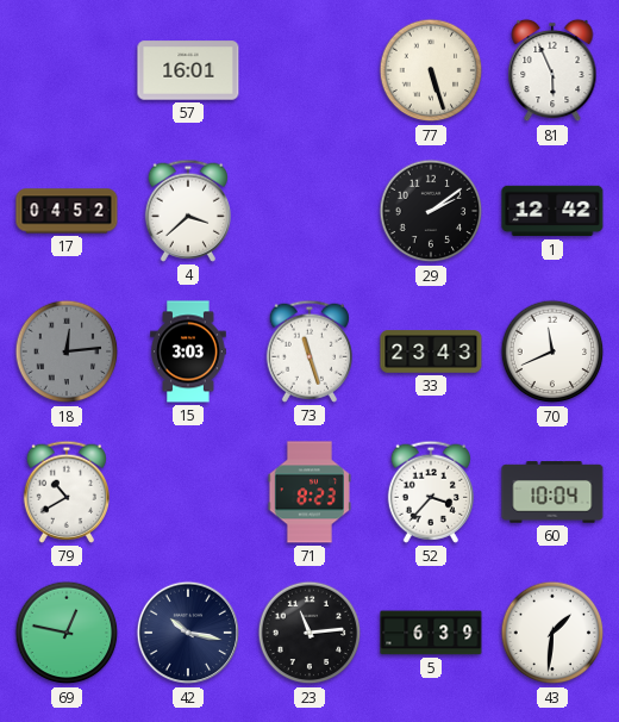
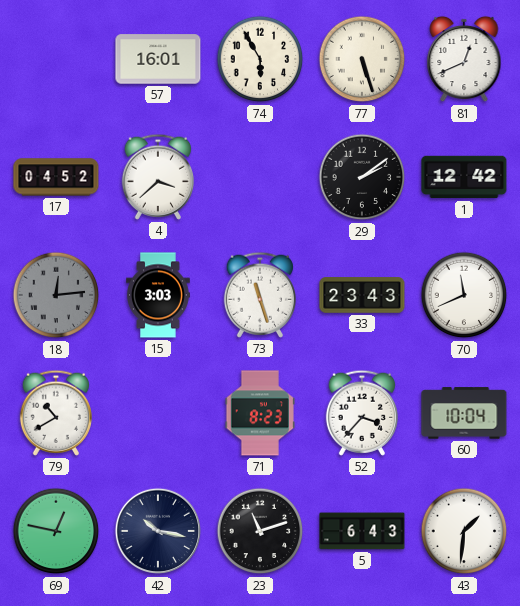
74: none -> 5:55
81: 5:56 -> 12:41
23: 11:14 -> 11:12
5: 6:39 -> 6:43
